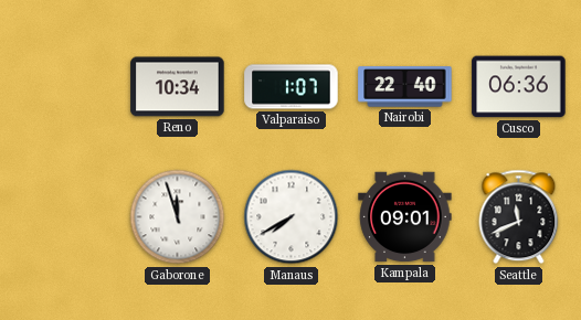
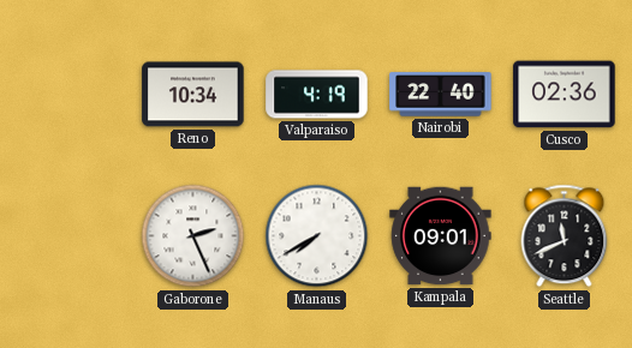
Valparaiso: 1:07 -> 4:19
Cusco: 06:36 -> 02:36
Gaborone: 11:57 -> 2:26
